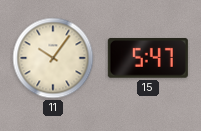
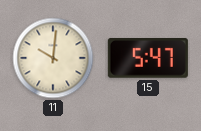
11: 10:06 -> 10:01
